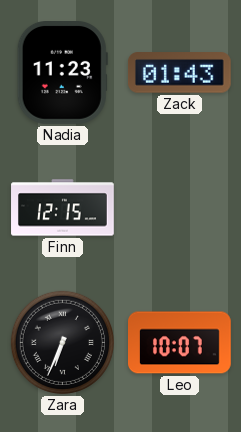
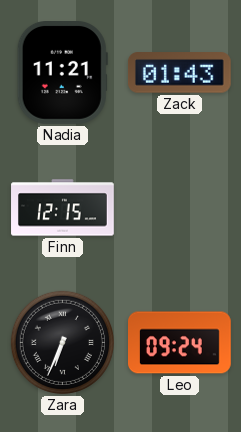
Nadia: 11:23 -> 11:21
Leo: 10:07 -> 09:24
